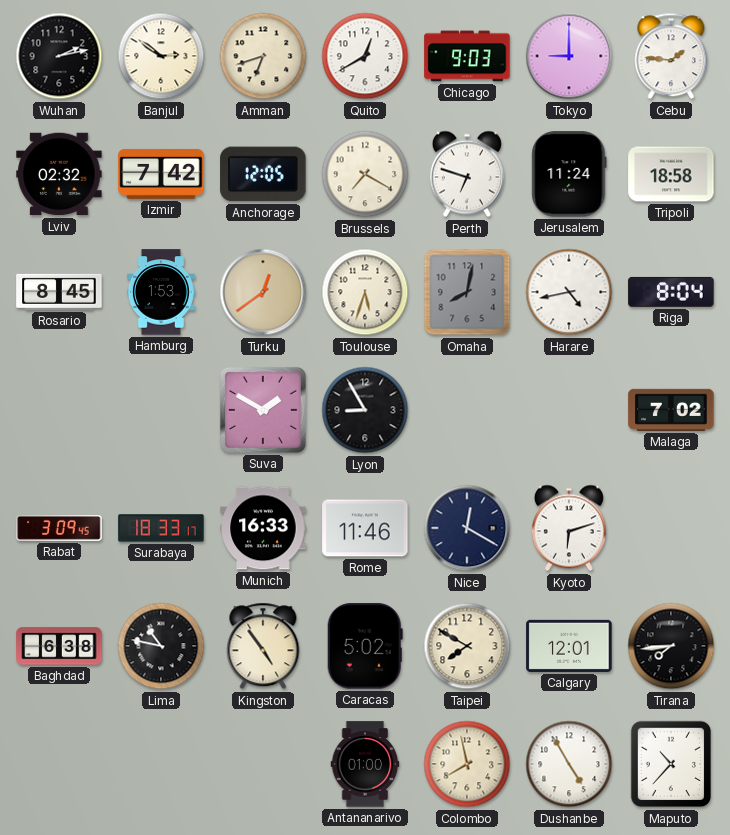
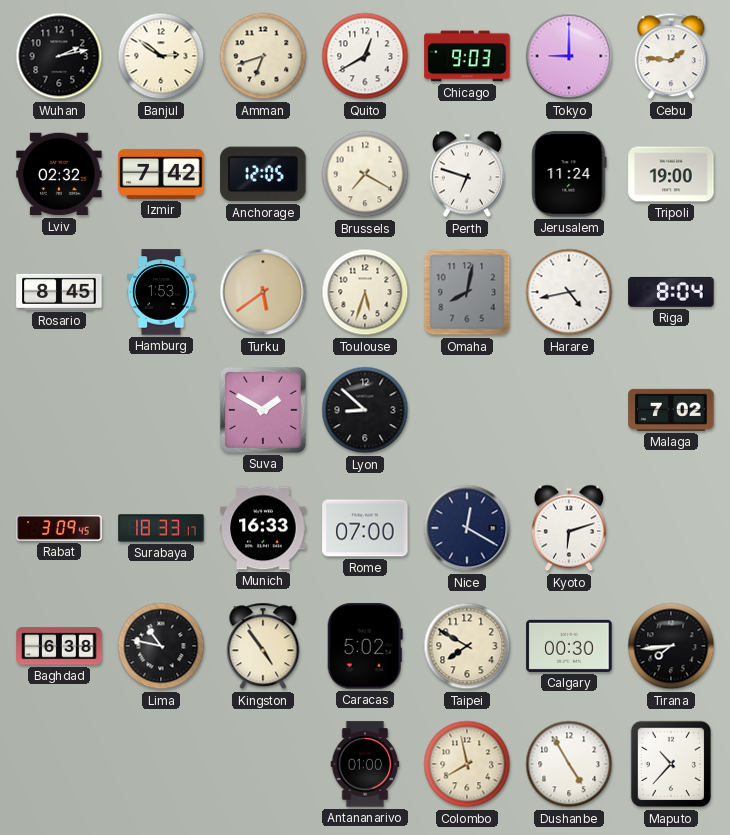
Tripoli: 18:58 -> 19:00
Turku: 12:39 -> 5:39
Lyon: 8:55 -> 8:52
Rome: 11:46 -> 07:00
Calgary: 12:01 -> 00:30
